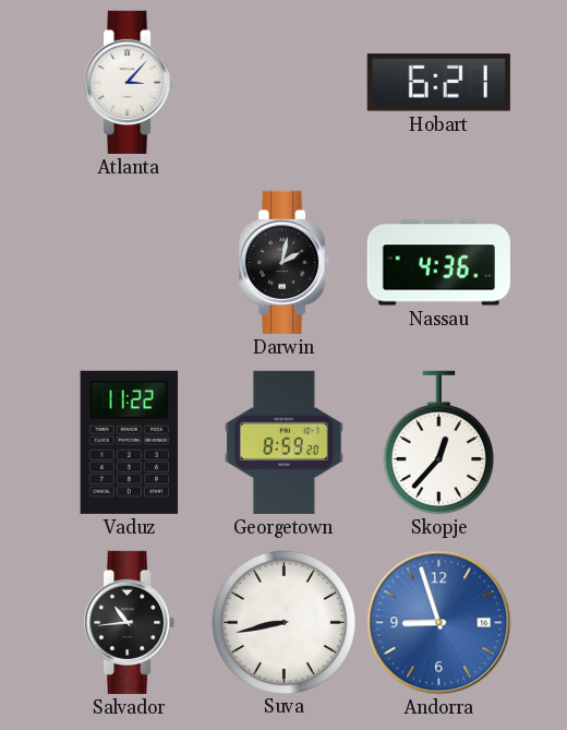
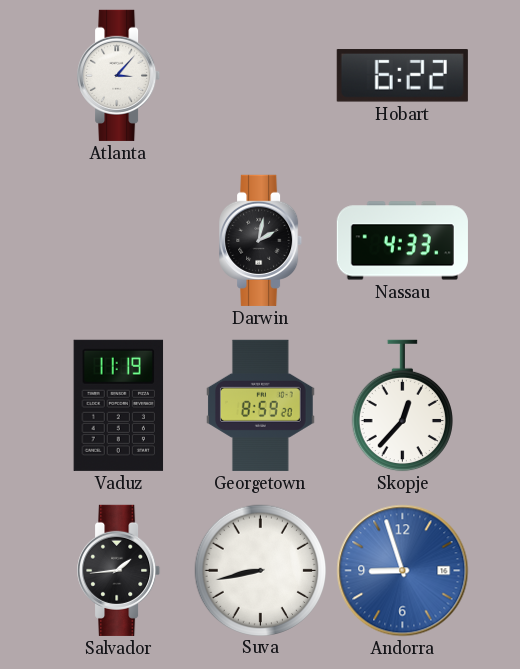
Hobart: 6:21 -> 6:22
Nassau: 4:36 -> 4:33
Vaduz: 11:22 -> 11:19
Salvador: 10:44 -> 1:44
